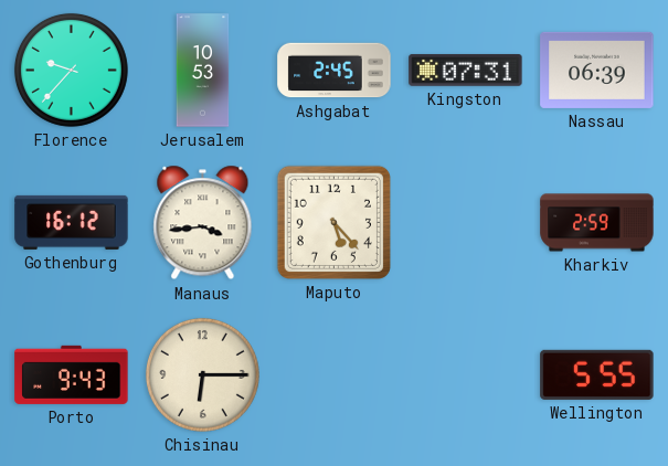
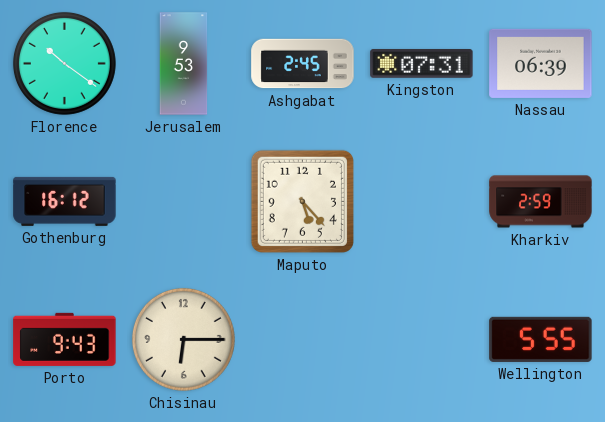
Florence: 9:37 -> 10:21
Jerusalem: 10:53 -> 9:53
Manaus: 3:44 -> none
